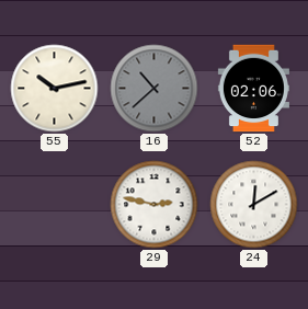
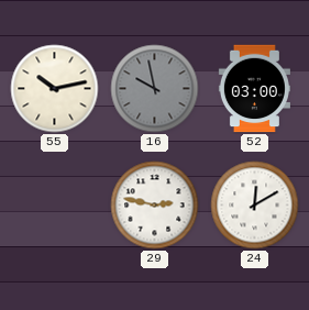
16: 10:38 -> 9:58
52: 02:06 -> 03:00
